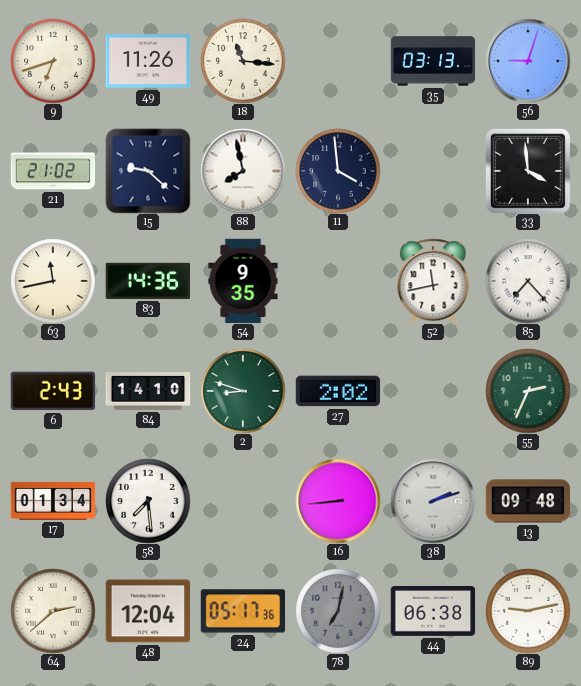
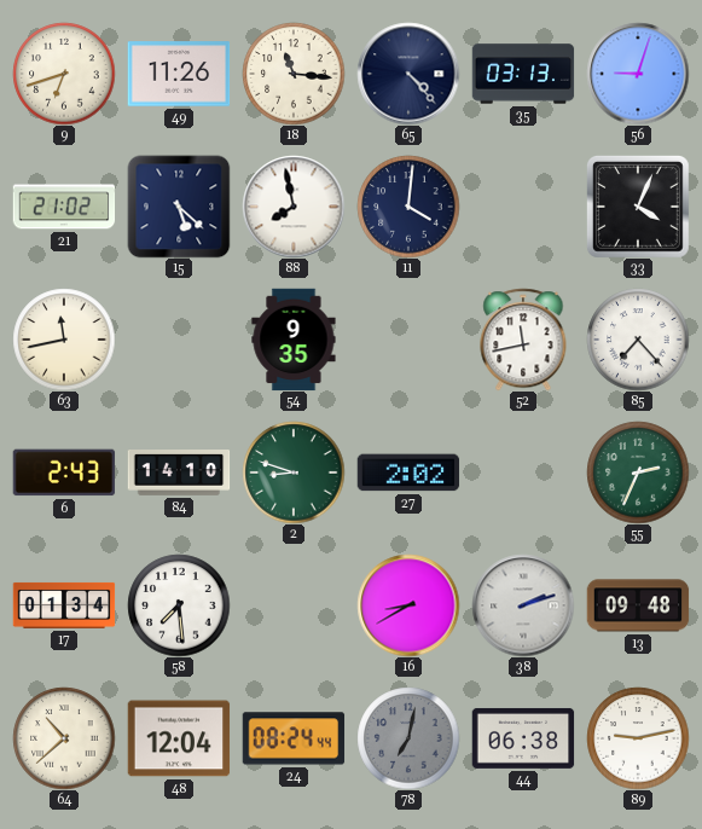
65: none -> 4:23
15: 9:22 -> 5:22
11: 3:59 -> 4:01
33: 3:59 -> 4:04
83: 14:36 -> none
16: 8:44 -> 8:40
64: 2:38 -> 10:38
24: 05:17 -> 08:24
